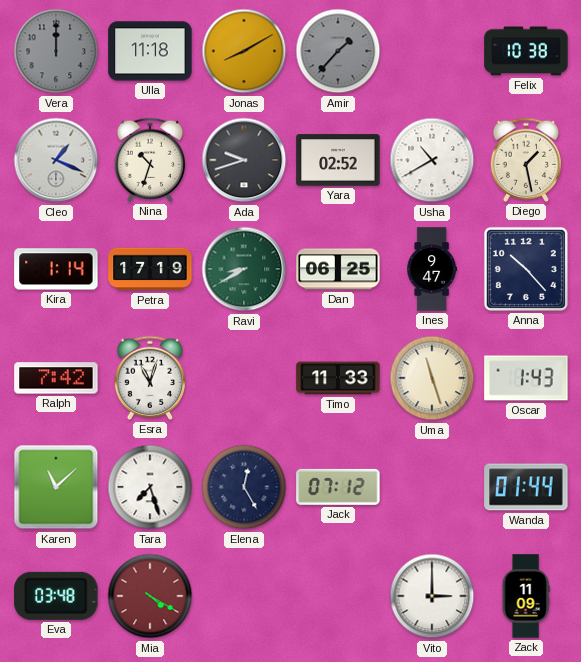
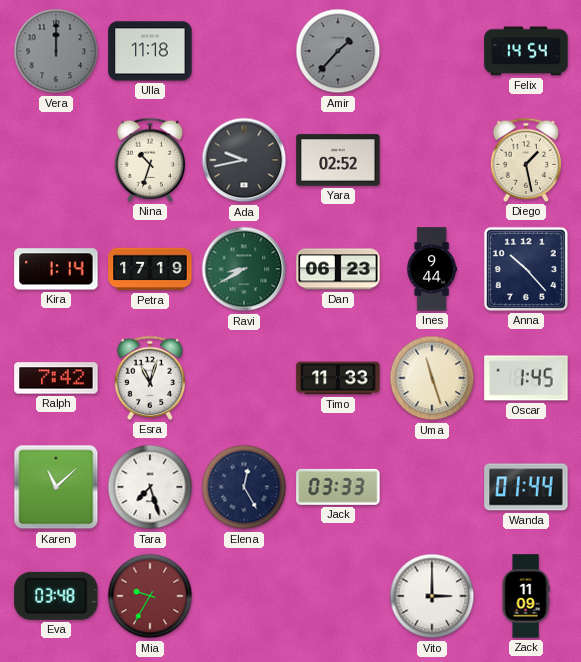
Jonas: 8:10 -> none
Felix: 10:38 -> 14:54
Cleo: 1:19 -> none
Ada: 9:42 -> 9:43
Usha: 10:40 -> none
Dan: 06:25 -> 06:23
Ines: 9:47 -> 9:44
Oscar: 1:43 -> 1:45
Jack: 07:12 -> 03:33
Mia: 4:20 -> 9:35
